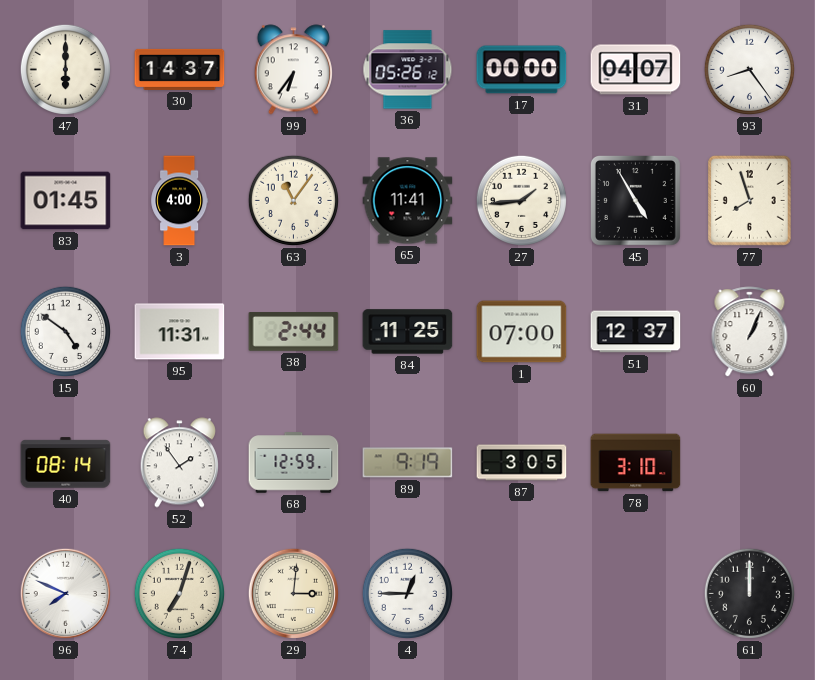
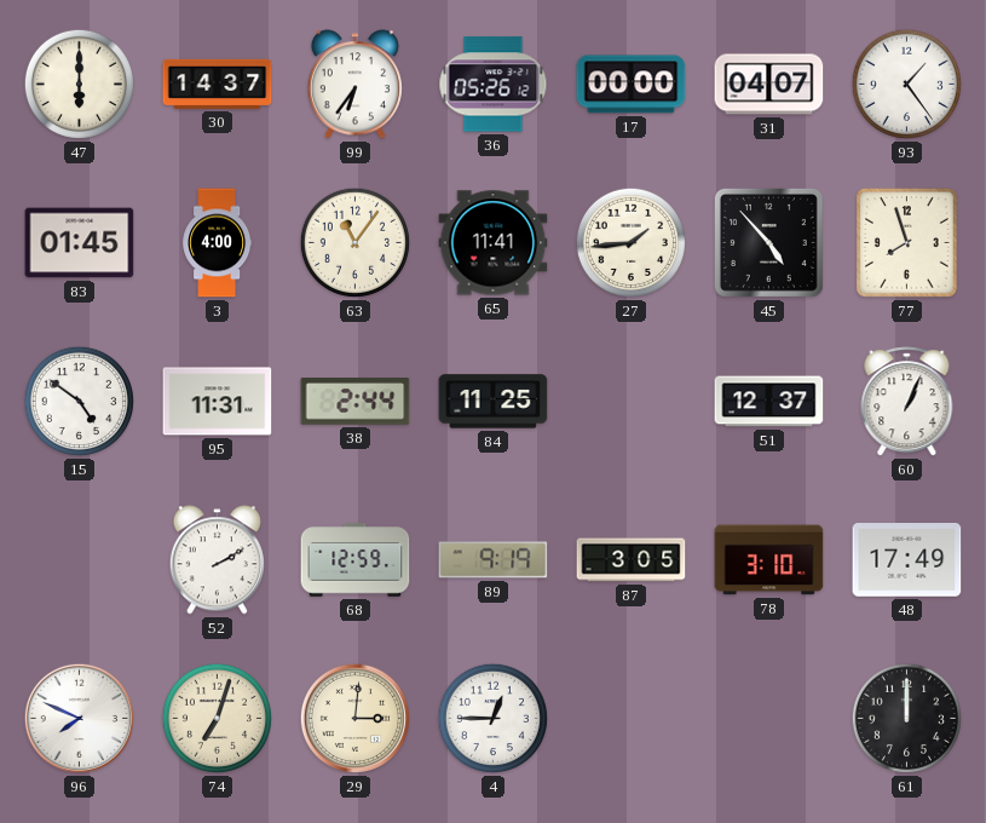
93: 8:24 -> 1:24
45: 4:55 -> 4:53
1: 07:00 -> none
40: 08:14 -> none
52: 1:54 -> 2:10
48: none -> 17:49
